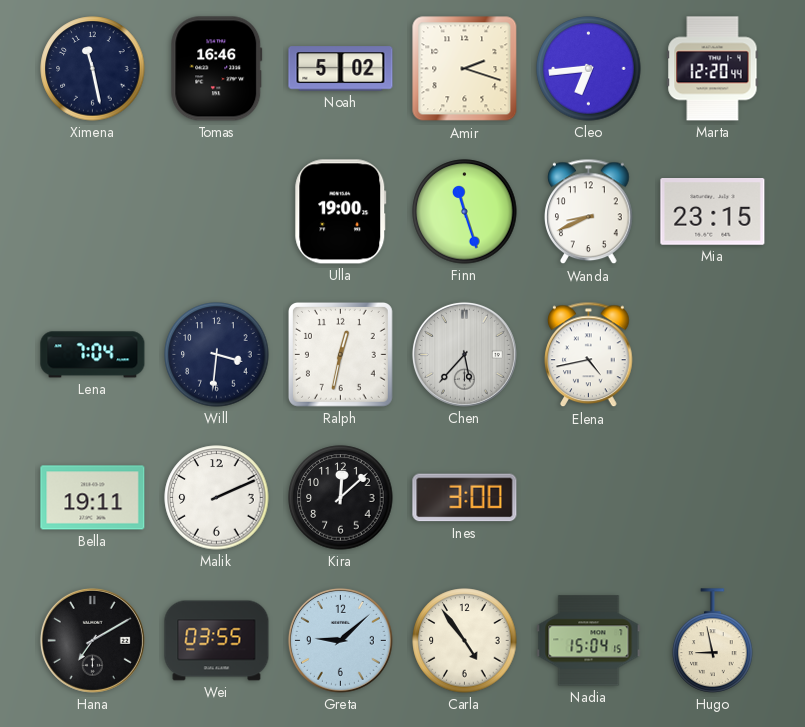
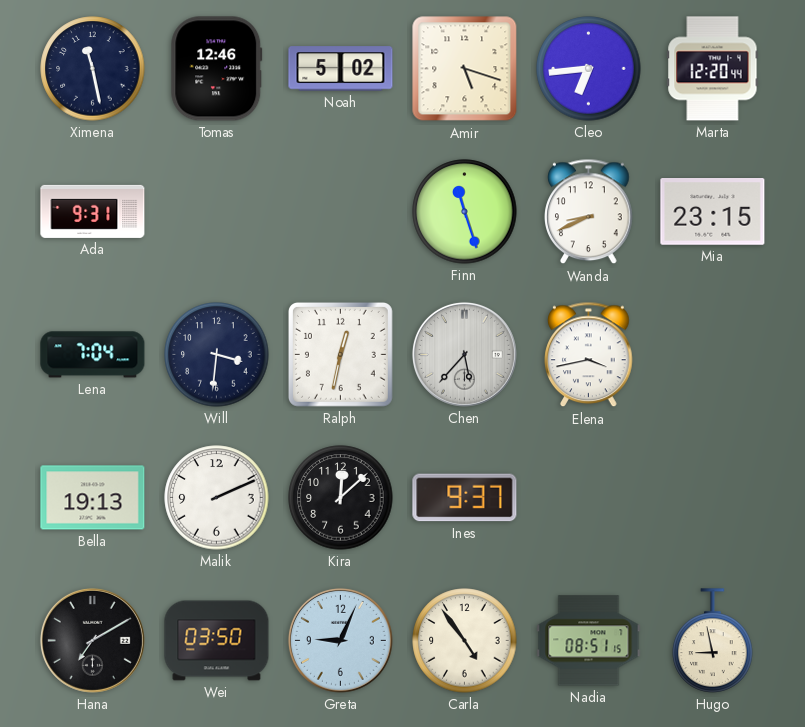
Tomas: 16:46 -> 12:46
Amir: 2:18 -> 5:18
Ada: none -> 9:31
Ulla: 19:00 -> none
Elena: 4:43 -> 3:43
Bella: 19:11 -> 19:13
Ines: 3:00 -> 9:37
Wei: 03:55 -> 03:50
Greta: 9:08 -> 9:04
Nadia: 15:04 -> 08:51
